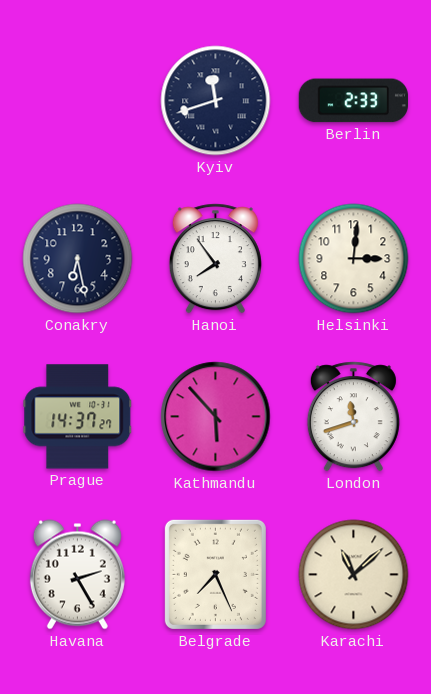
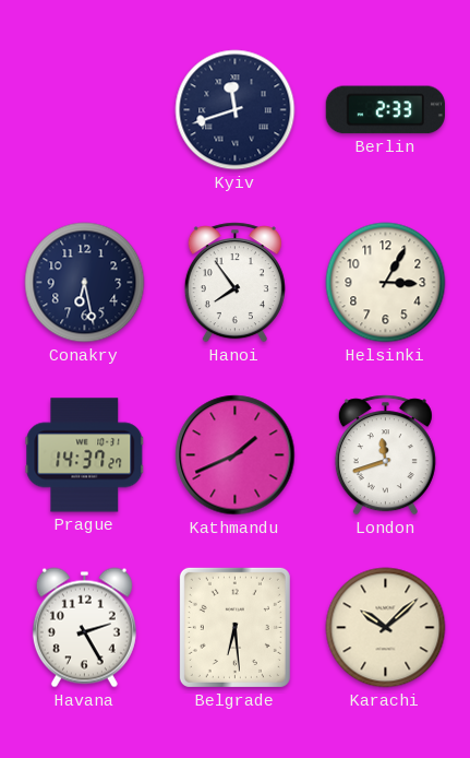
Helsinki: 3:01 -> 3:05
Kathmandu: 5:53 -> 1:41
Belgrade: 7:26 -> 6:29
Karachi: 11:08 -> 10:08
